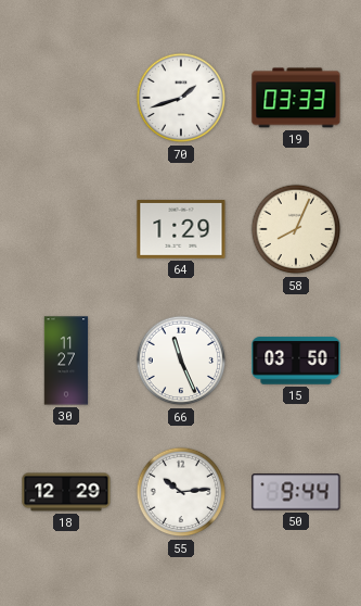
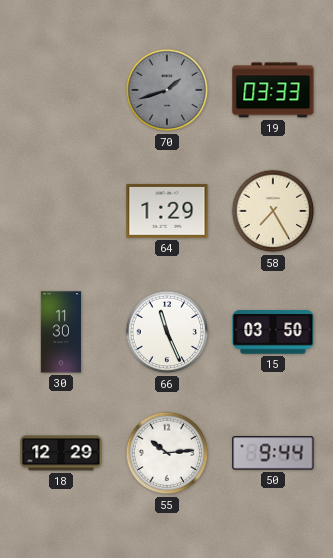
70 dial: white -> grey
58: 8:04 -> 7:25
30: 11:27 -> 11:30
